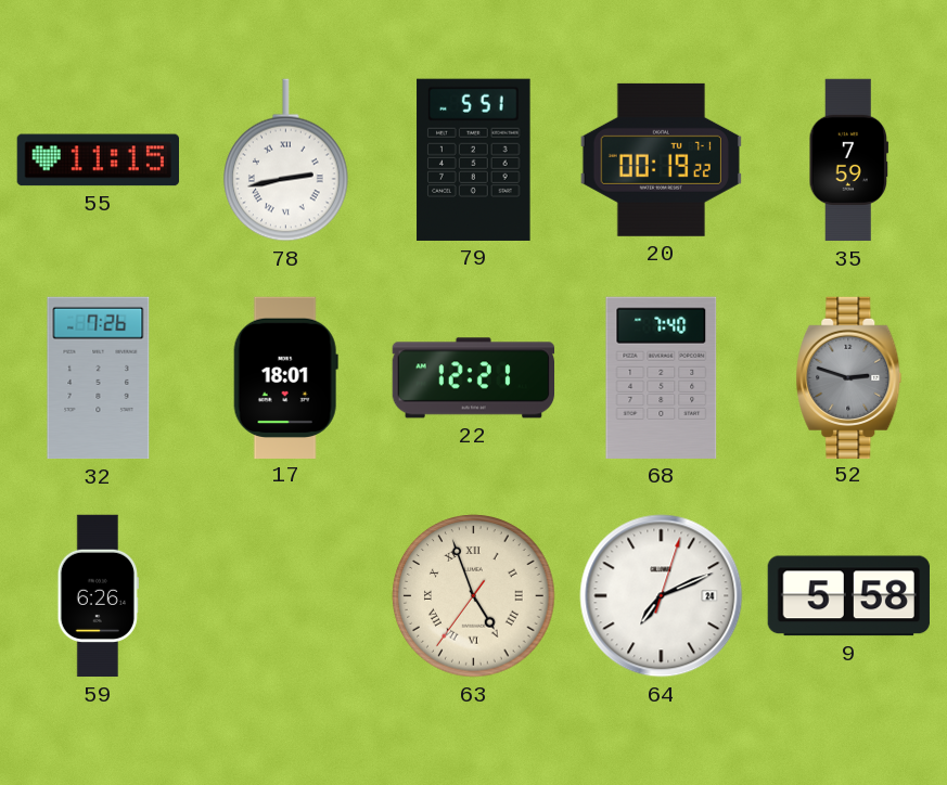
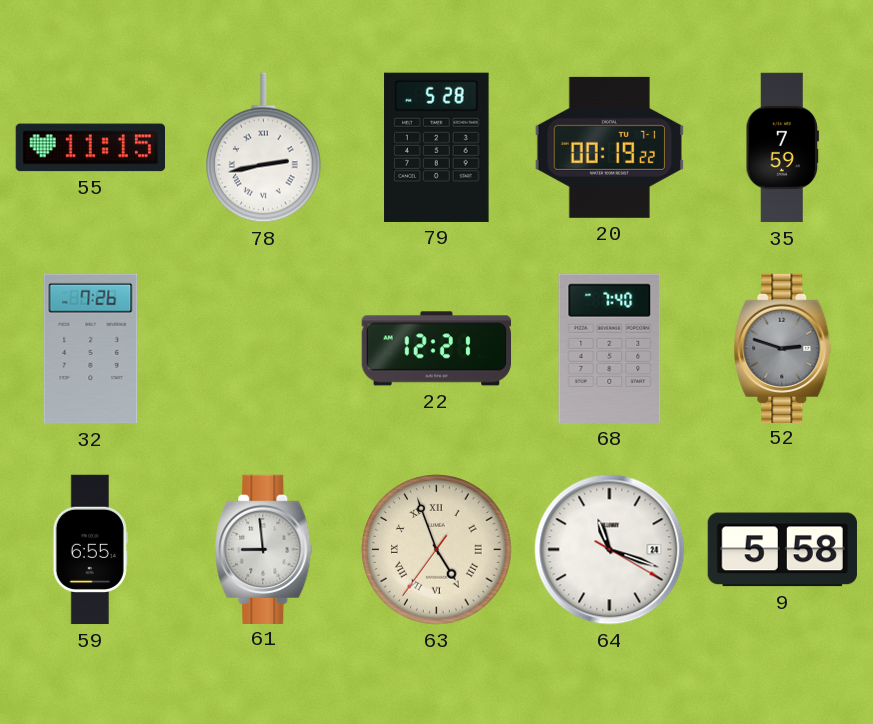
79: 5:51 -> 5:28
17: 18:01 -> none
59: 6:26 -> 6:55
61: none -> 8:59
64: 7:11 -> 11:18
